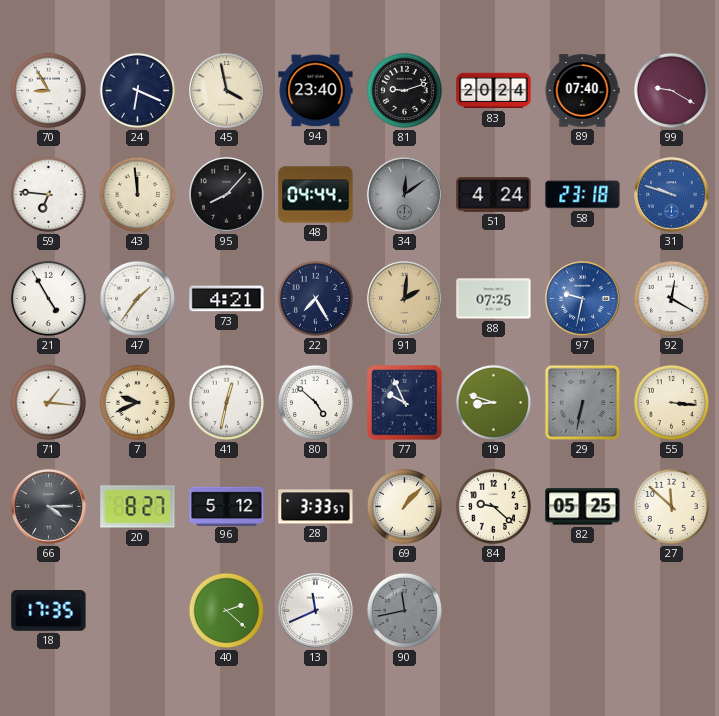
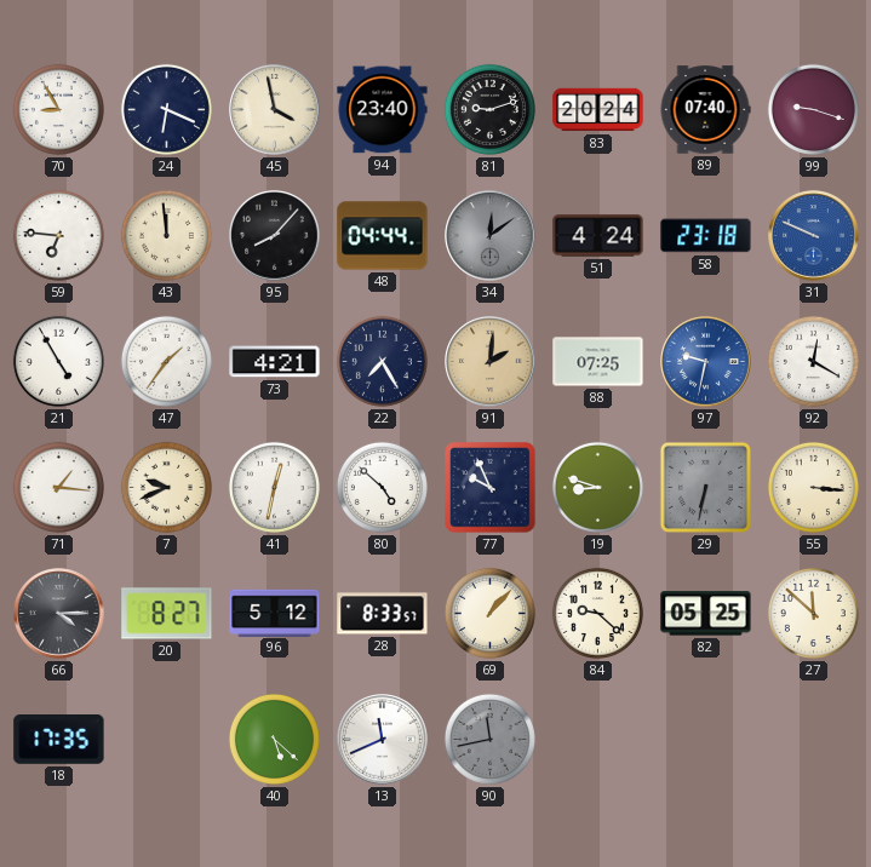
99: 9:20 -> 9:18
31: 9:48 -> 9:49
28: 3:33 -> 8:33
40: 2:22 -> 5:22
